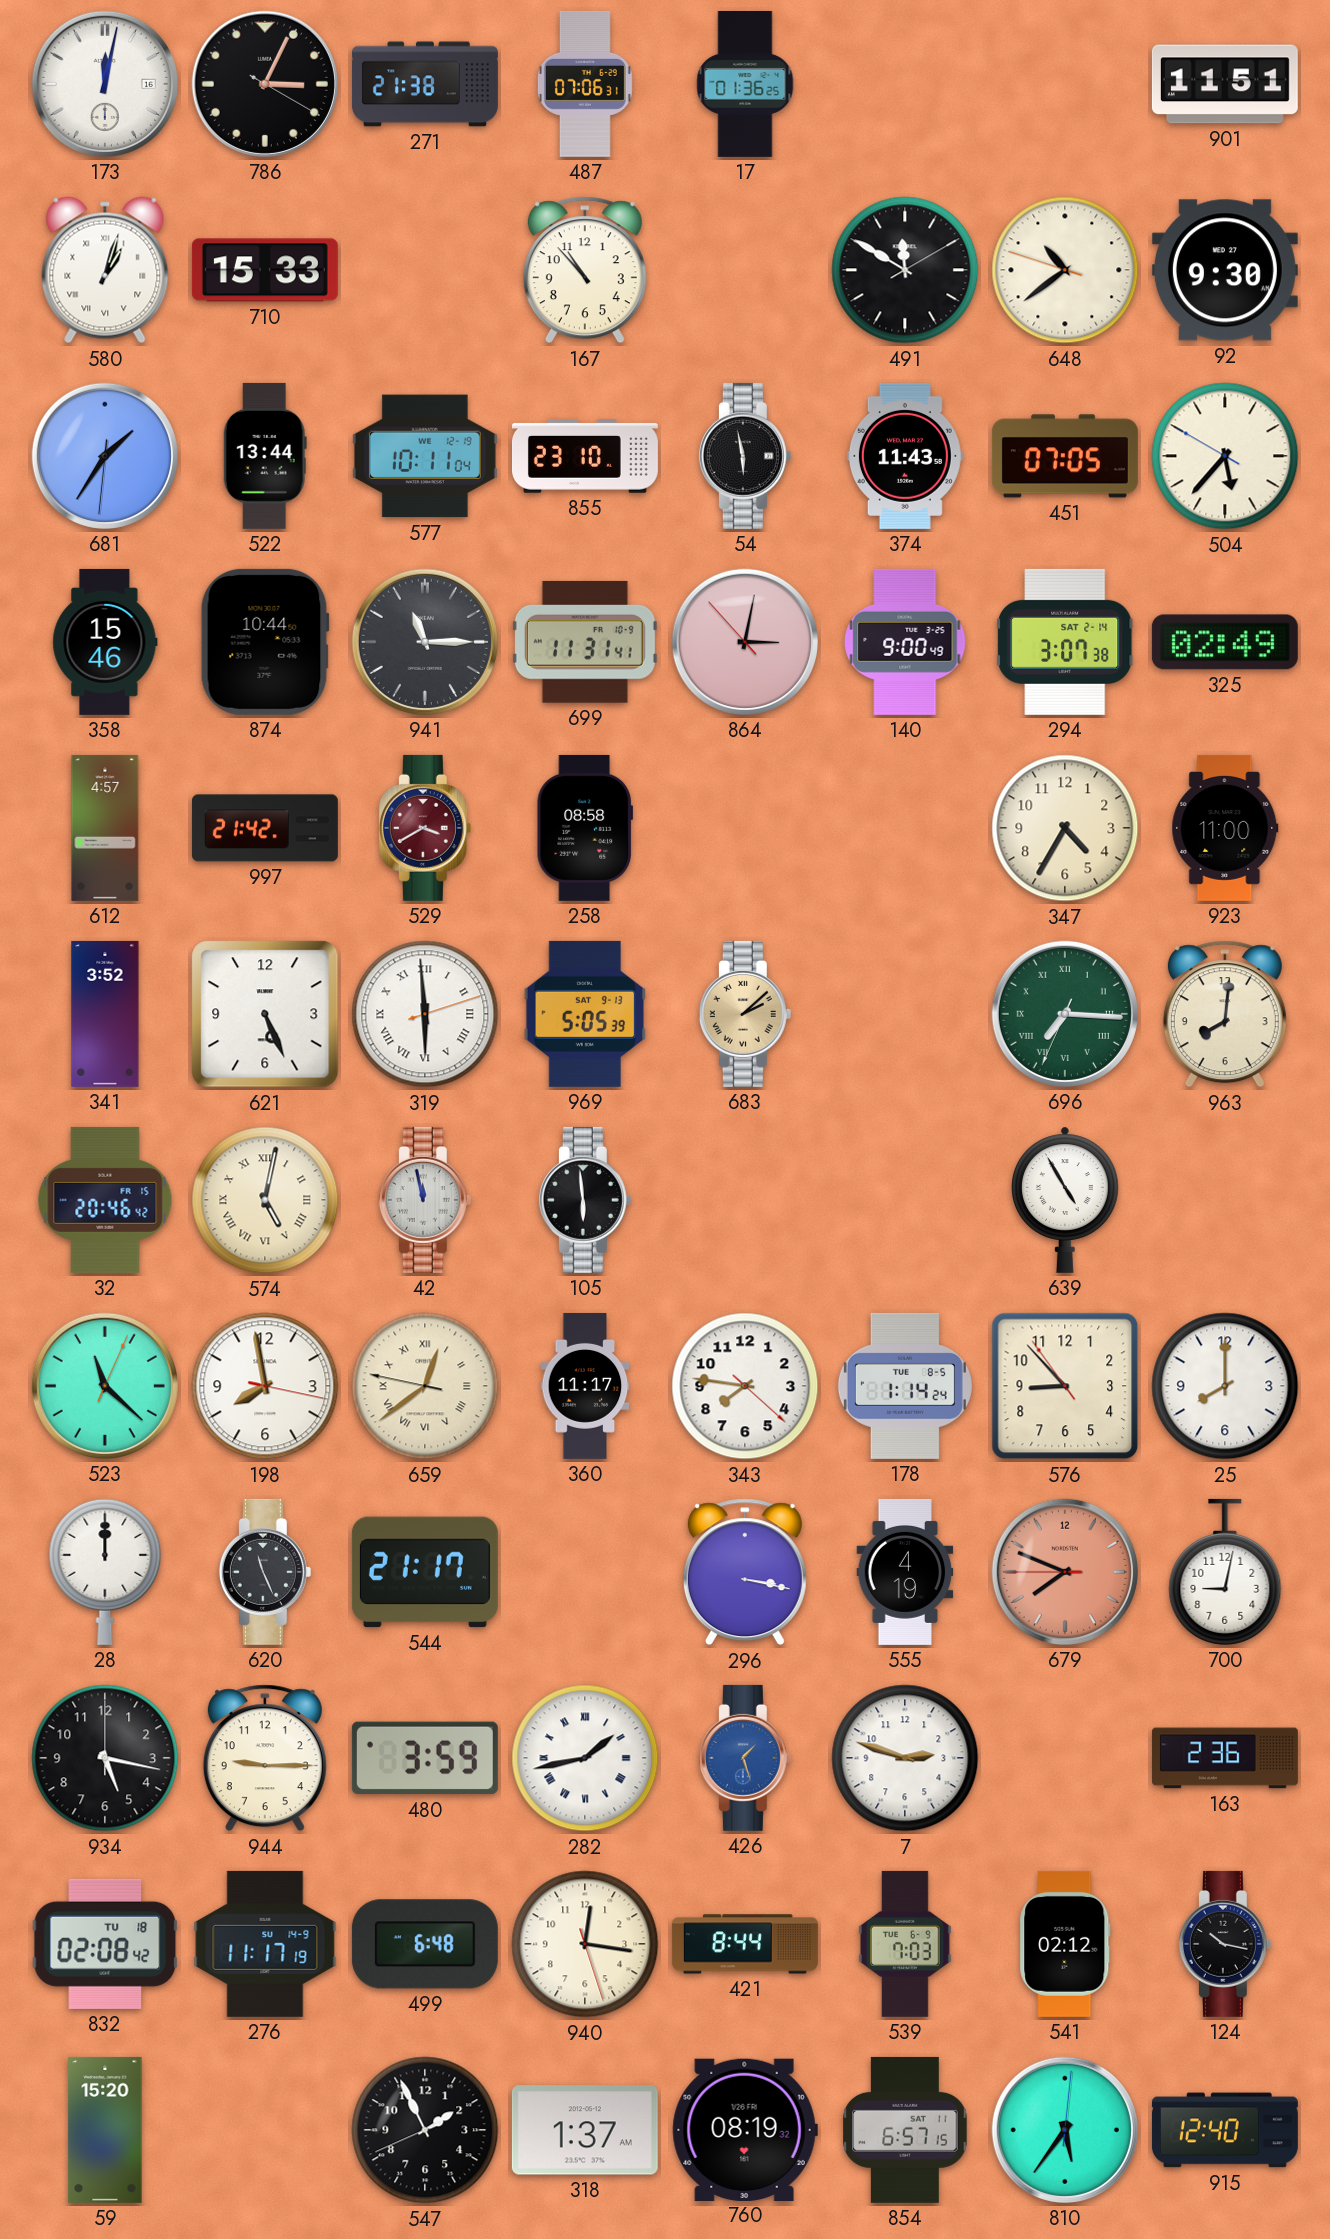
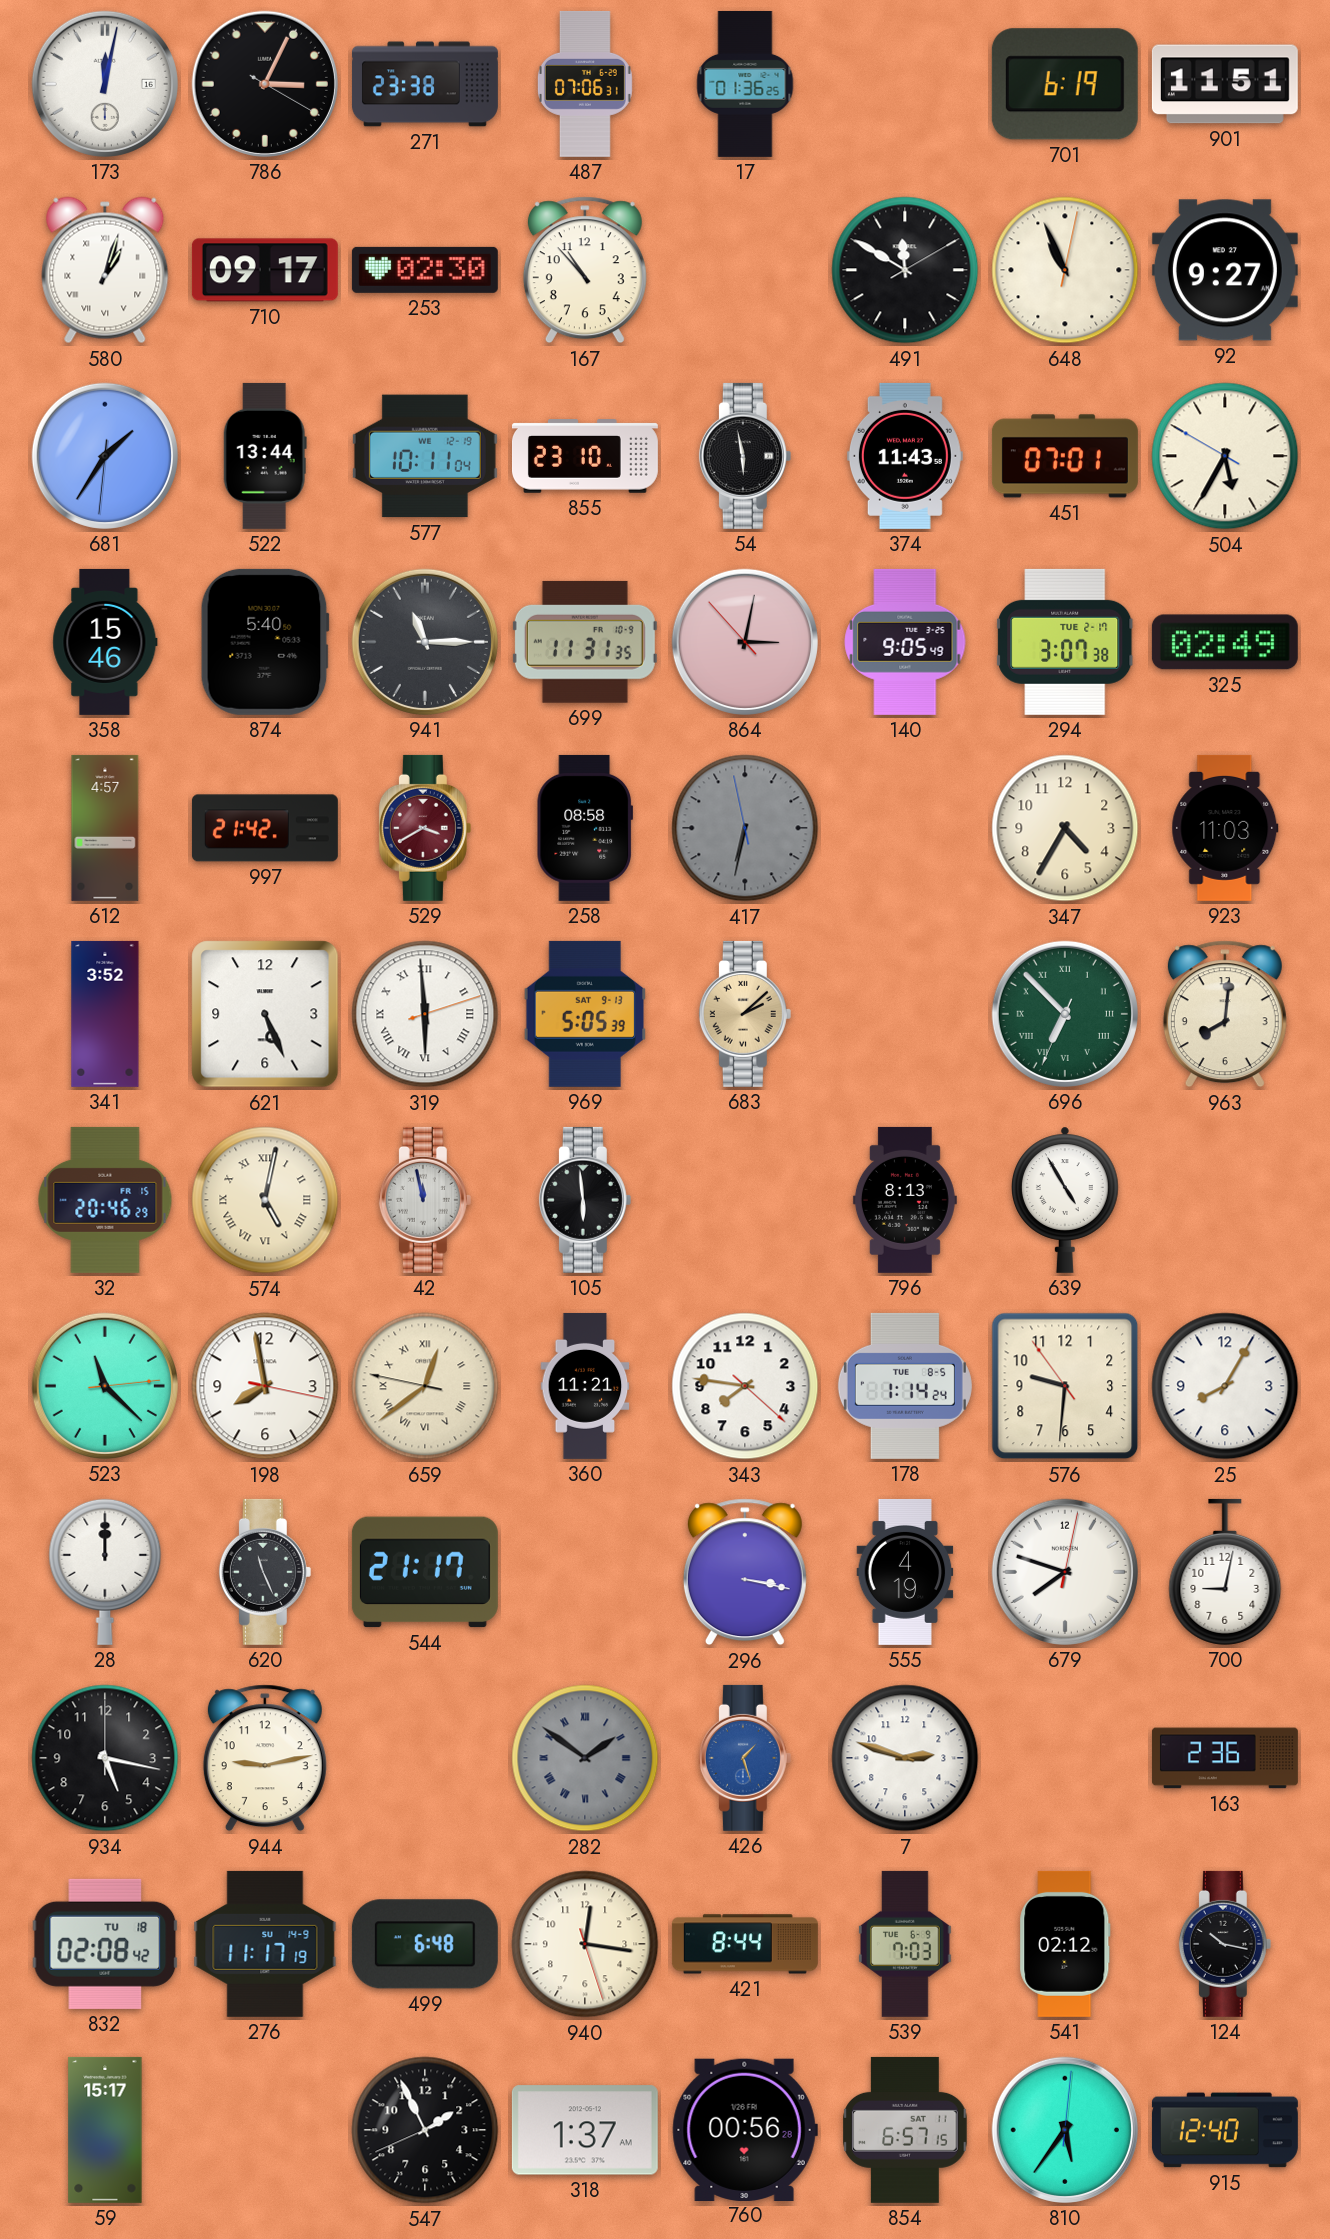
271: 21:38 -> 23:38
701: none -> 6:19
710: 15:33 -> 09:17
253: none -> 02:30
648: 10:38 -> 10:56
92: 9:30 -> 9:27
451: 07:05 -> 07:01
504: 5:36 -> 5:34
874: 10:44 -> 5:40
699: 11:31:41 -> 11:31:35
140: 9:00 -> 9:05
294 date: SAT 2-14 -> TUE 2-17
417: none -> 6:31
923: 11:00 -> 11:03
696: 7:15 -> 6:52
32: 20:46:42 -> 20:46:29
796: none -> 8:13
523: 11:22:04 -> 11:22:14
360: 11:17 -> 11:21
576: 8:52 -> 9:30
25: 8:00 -> 8:05
679: 7:48:45 -> 7:48:02
679 dial: salmon -> white
944: 9:15 -> 9:13
480: 3:59 -> none
282: 1:43 -> 1:51
282 dial: white -> grey
59: 15:20 -> 15:17
760: 08:19 -> 00:56
